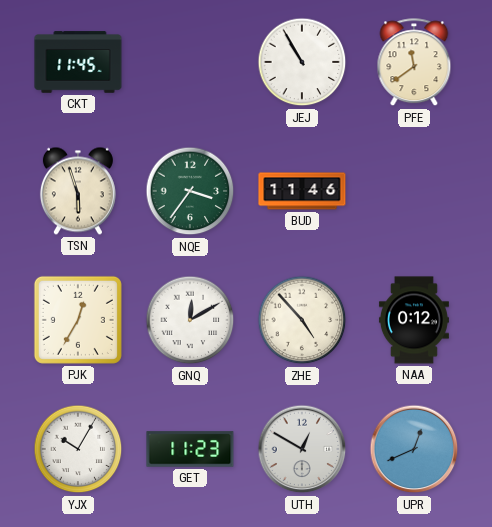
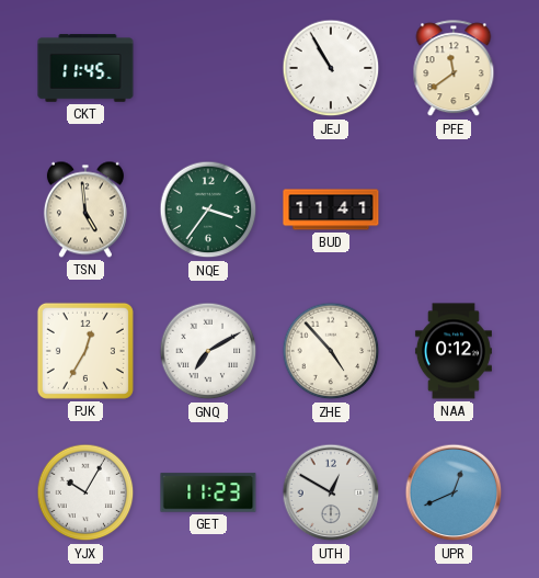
TSN: 5:57 -> 4:59
BUD: 11:46 -> 11:41
GNQ: 12:10 -> 7:10
